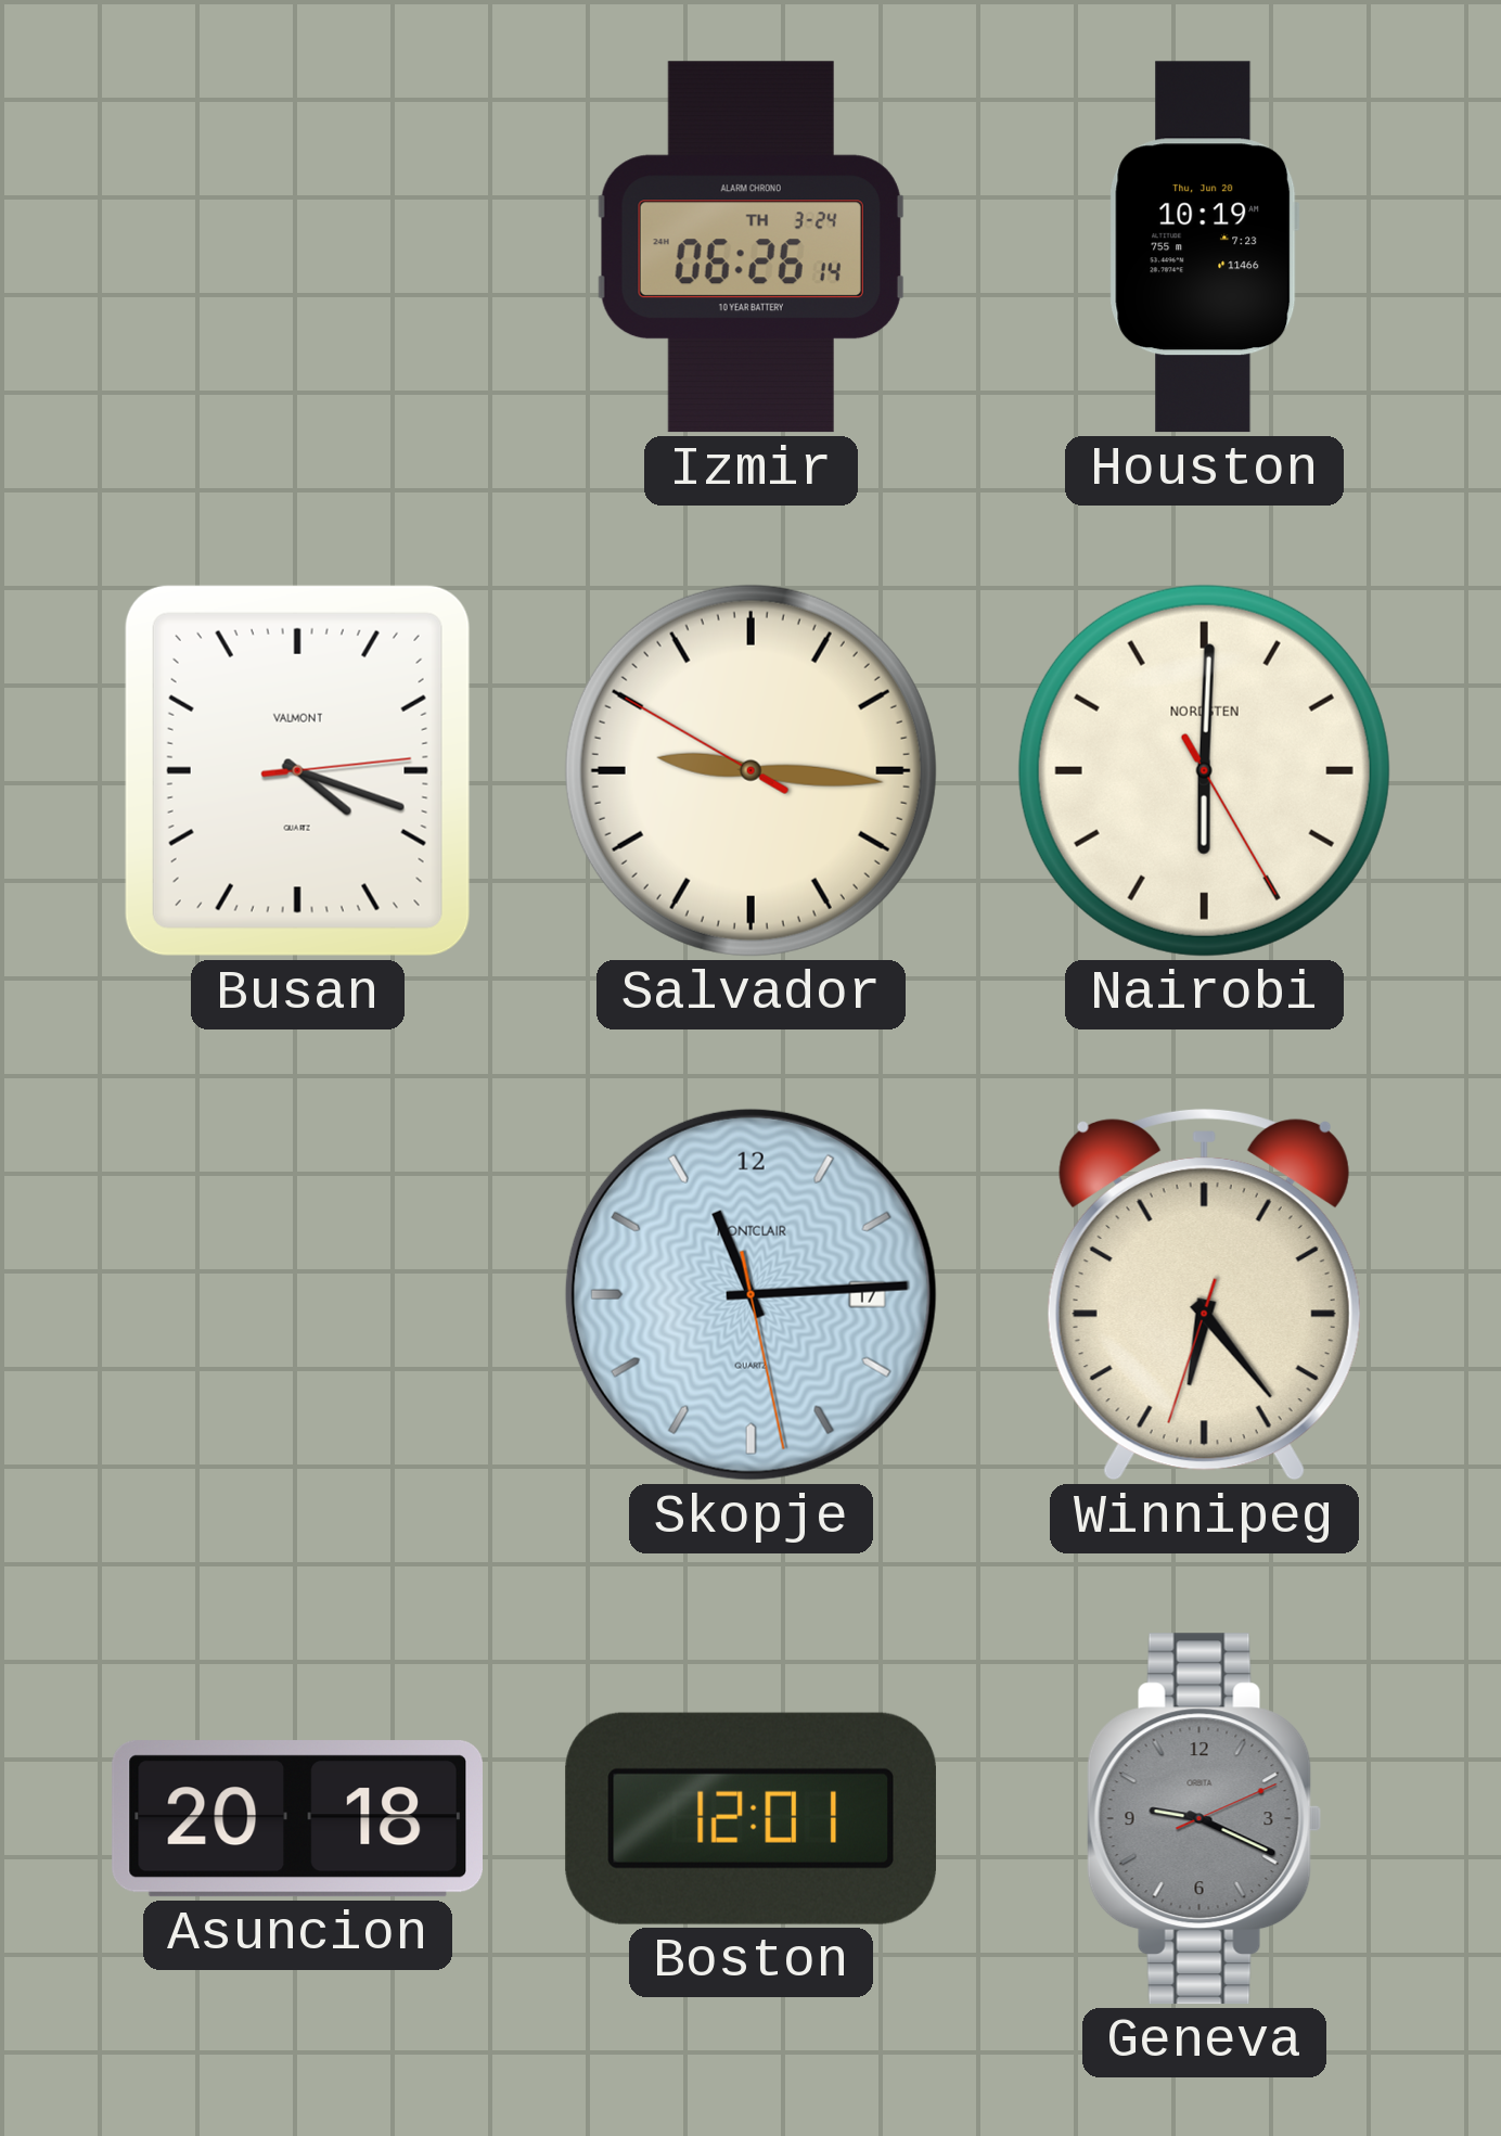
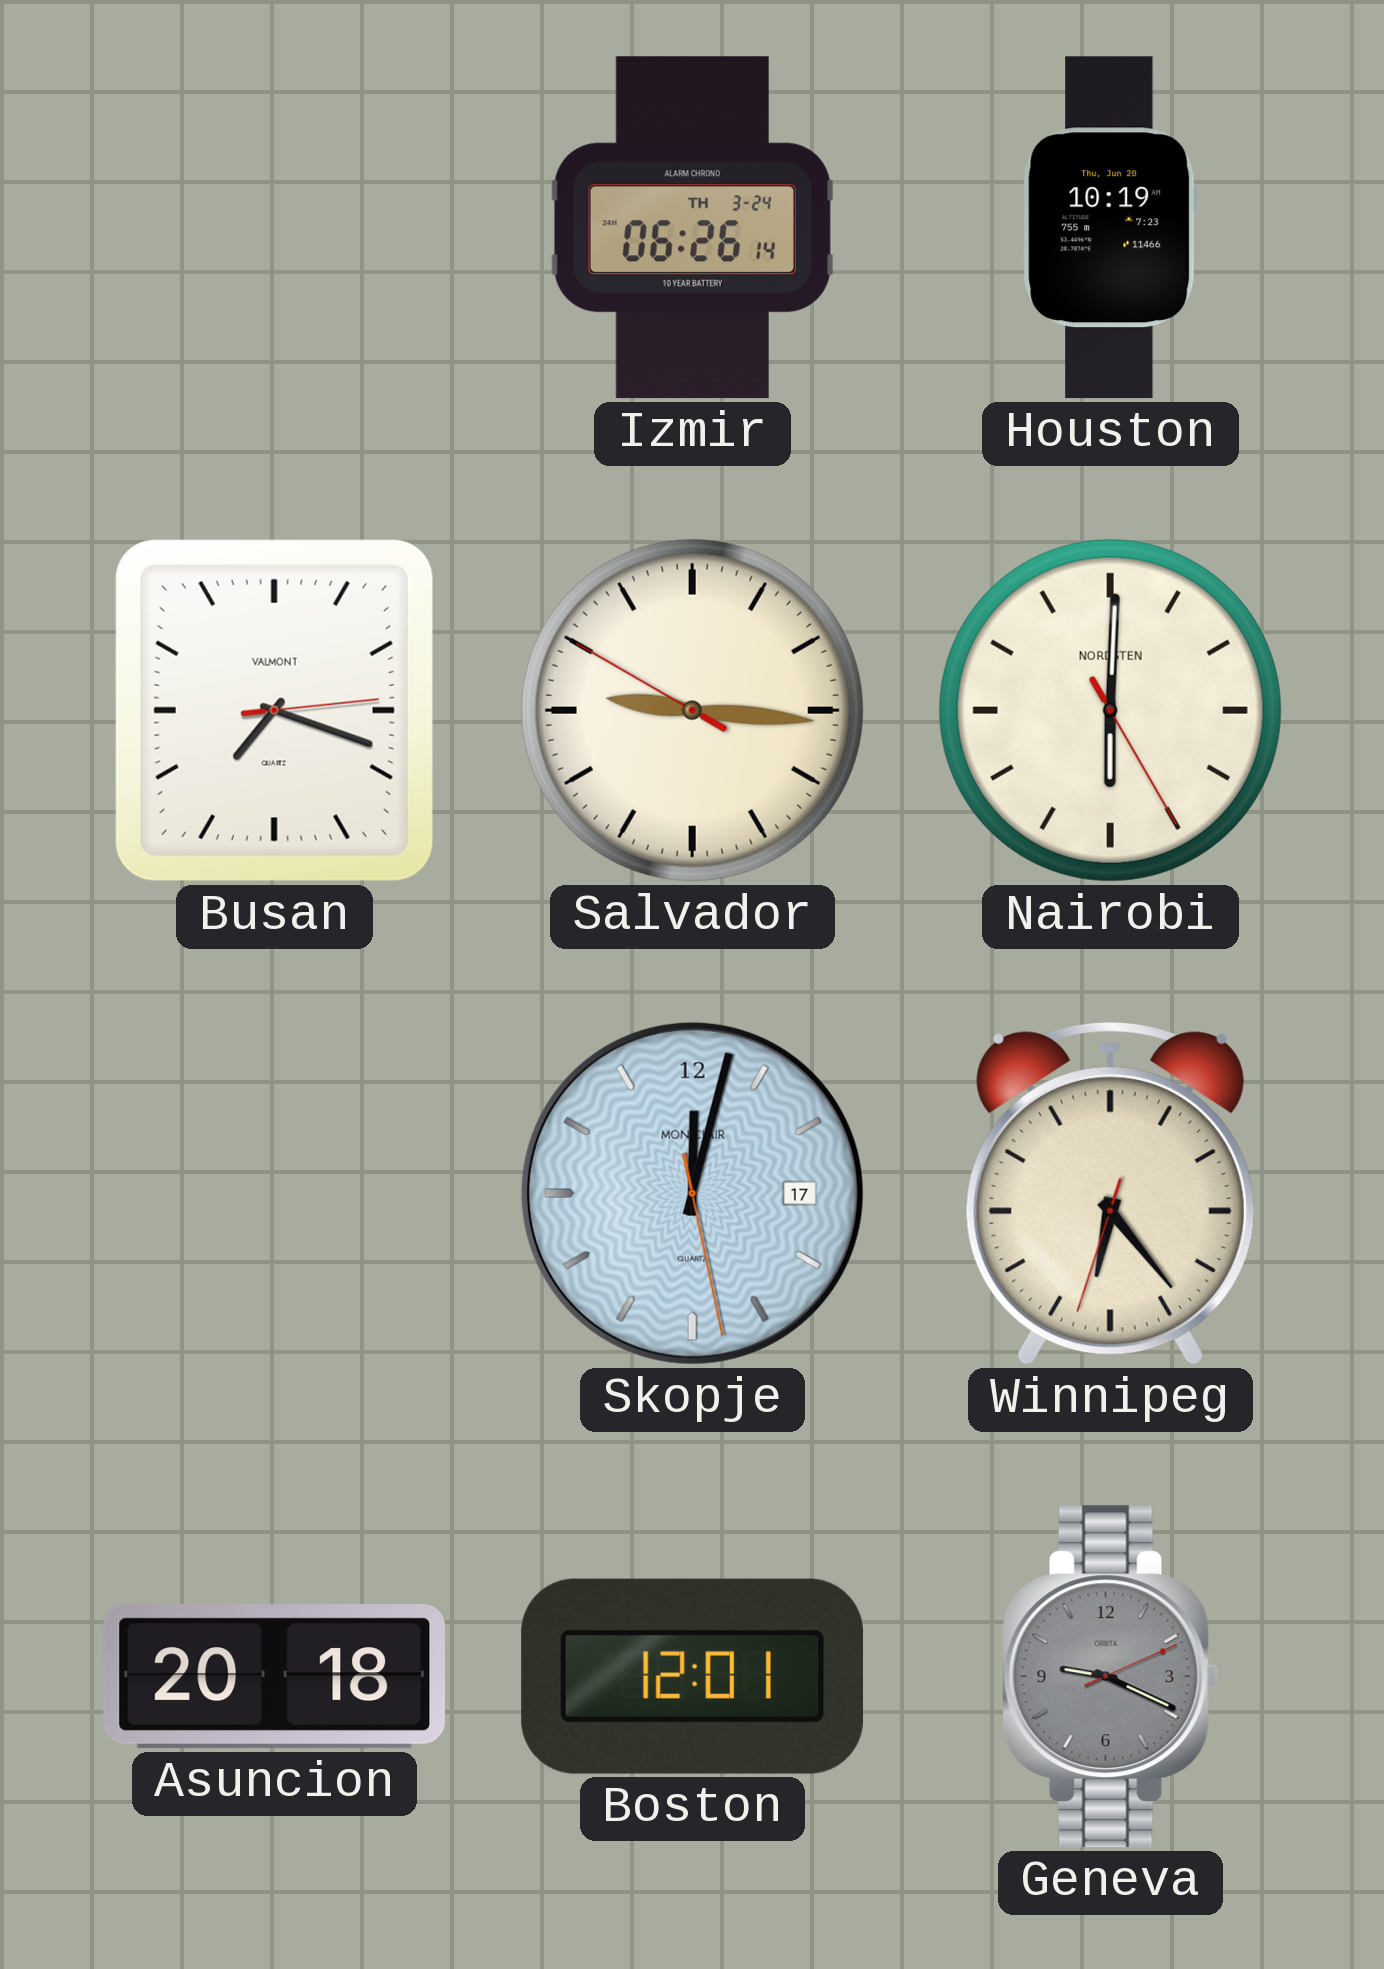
Busan: 4:18 -> 7:18
Skopje: 11:14 -> 12:02
